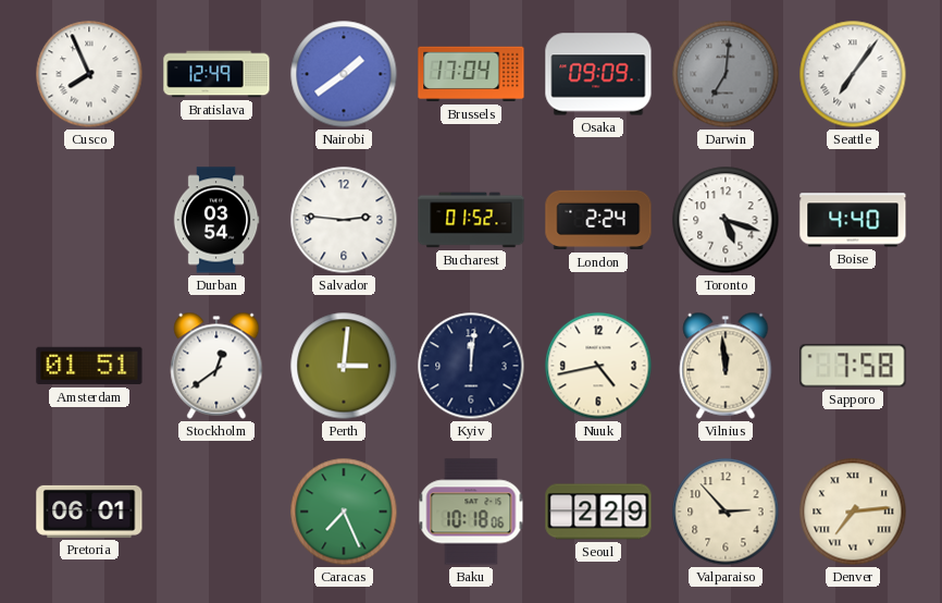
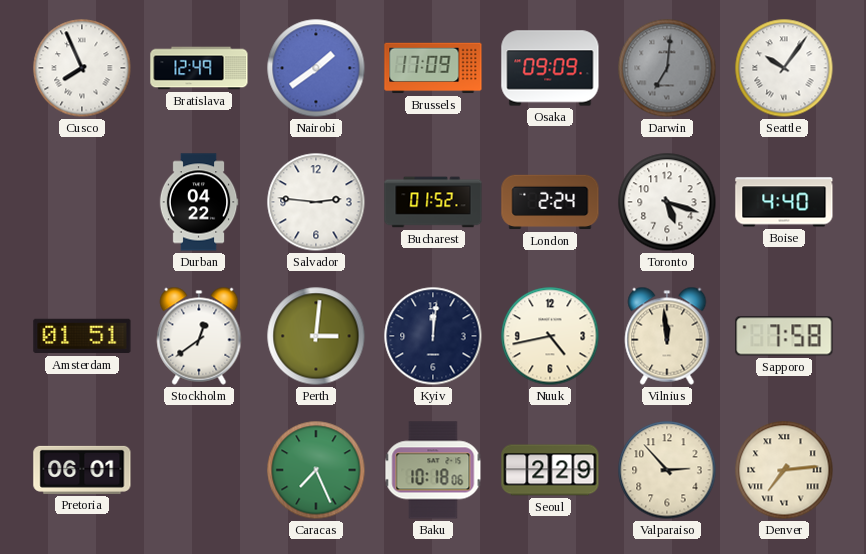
Brussels: 17:04 -> 17:09
Seattle: 7:06 -> 10:06
Durban: 03:54 -> 04:22
